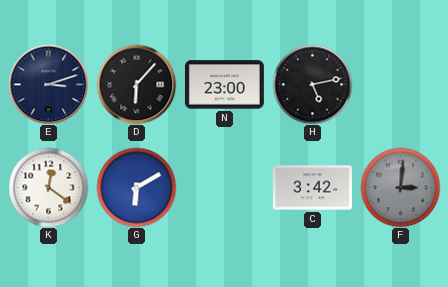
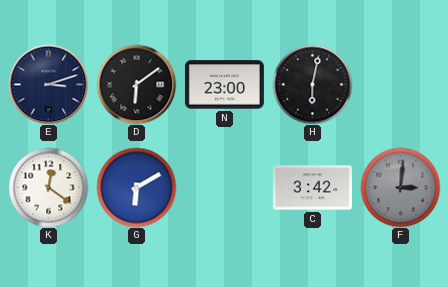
D: 6:07 -> 6:09
H: 5:13 -> 6:02
